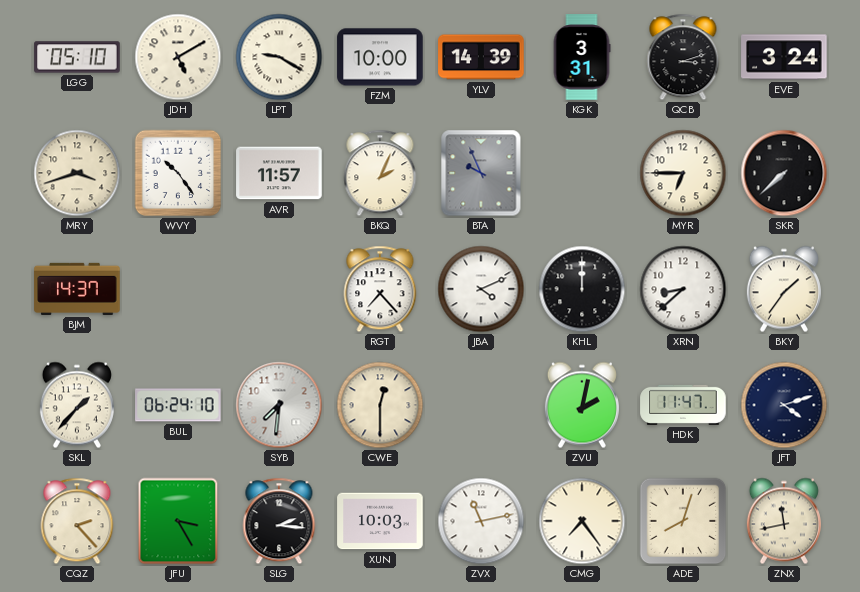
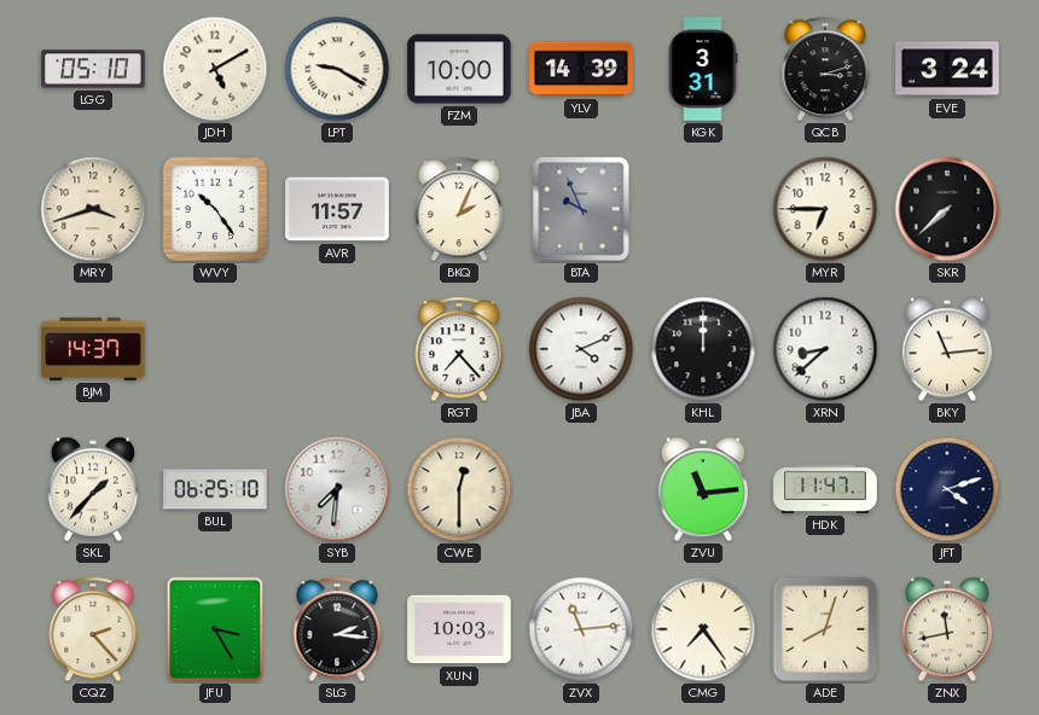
BKY: 1:36 -> 11:14
BUL: 06:24 -> 06:25
ZVU: 2:02 -> 11:14
ZVX: 11:13 -> 11:14
